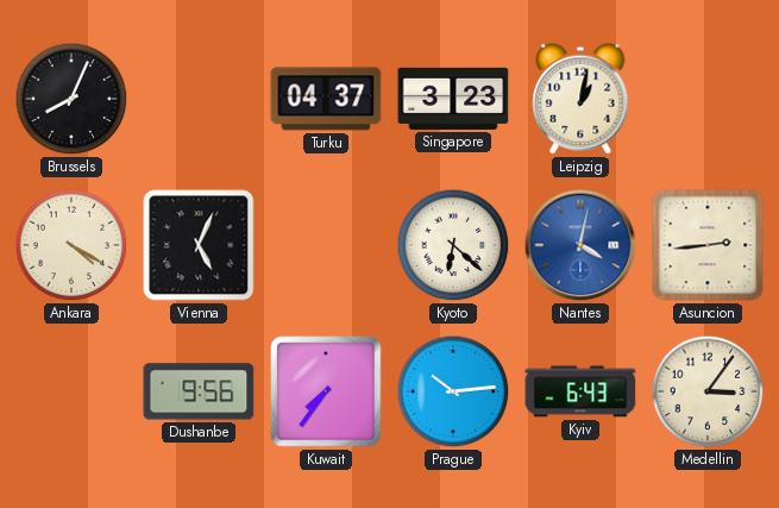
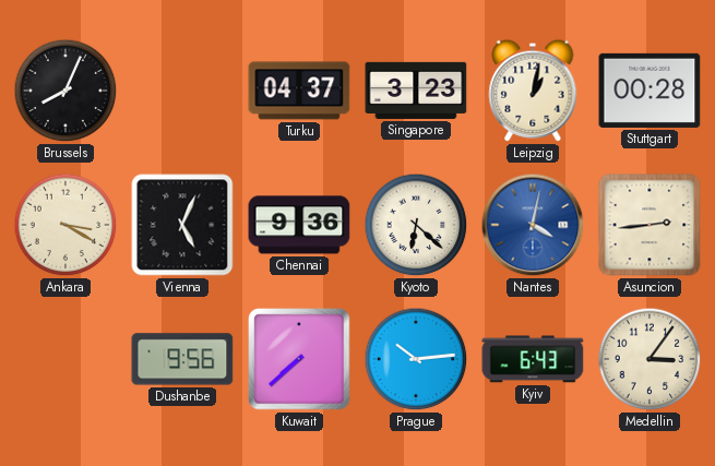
Stuttgart: none -> 00:28
Ankara: 4:20 -> 3:20
Chennai: none -> 9:36
Kuwait: 7:36 -> 7:38
